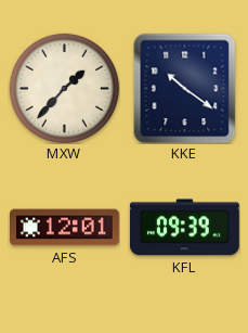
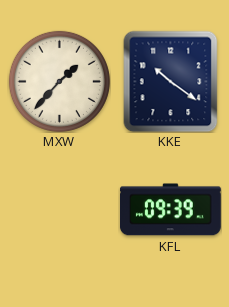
AFS: 12:01 -> none
